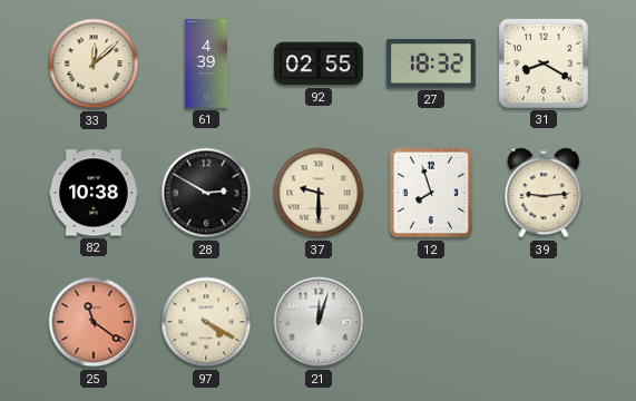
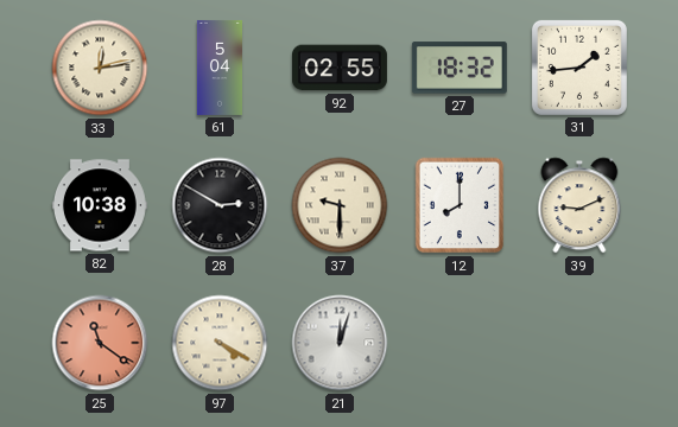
33: 12:08 -> 12:13
61: 4:39 -> 5:04
31: 8:20 -> 1:44
12: 7:57 -> 8:00
39: 9:14 -> 9:11
